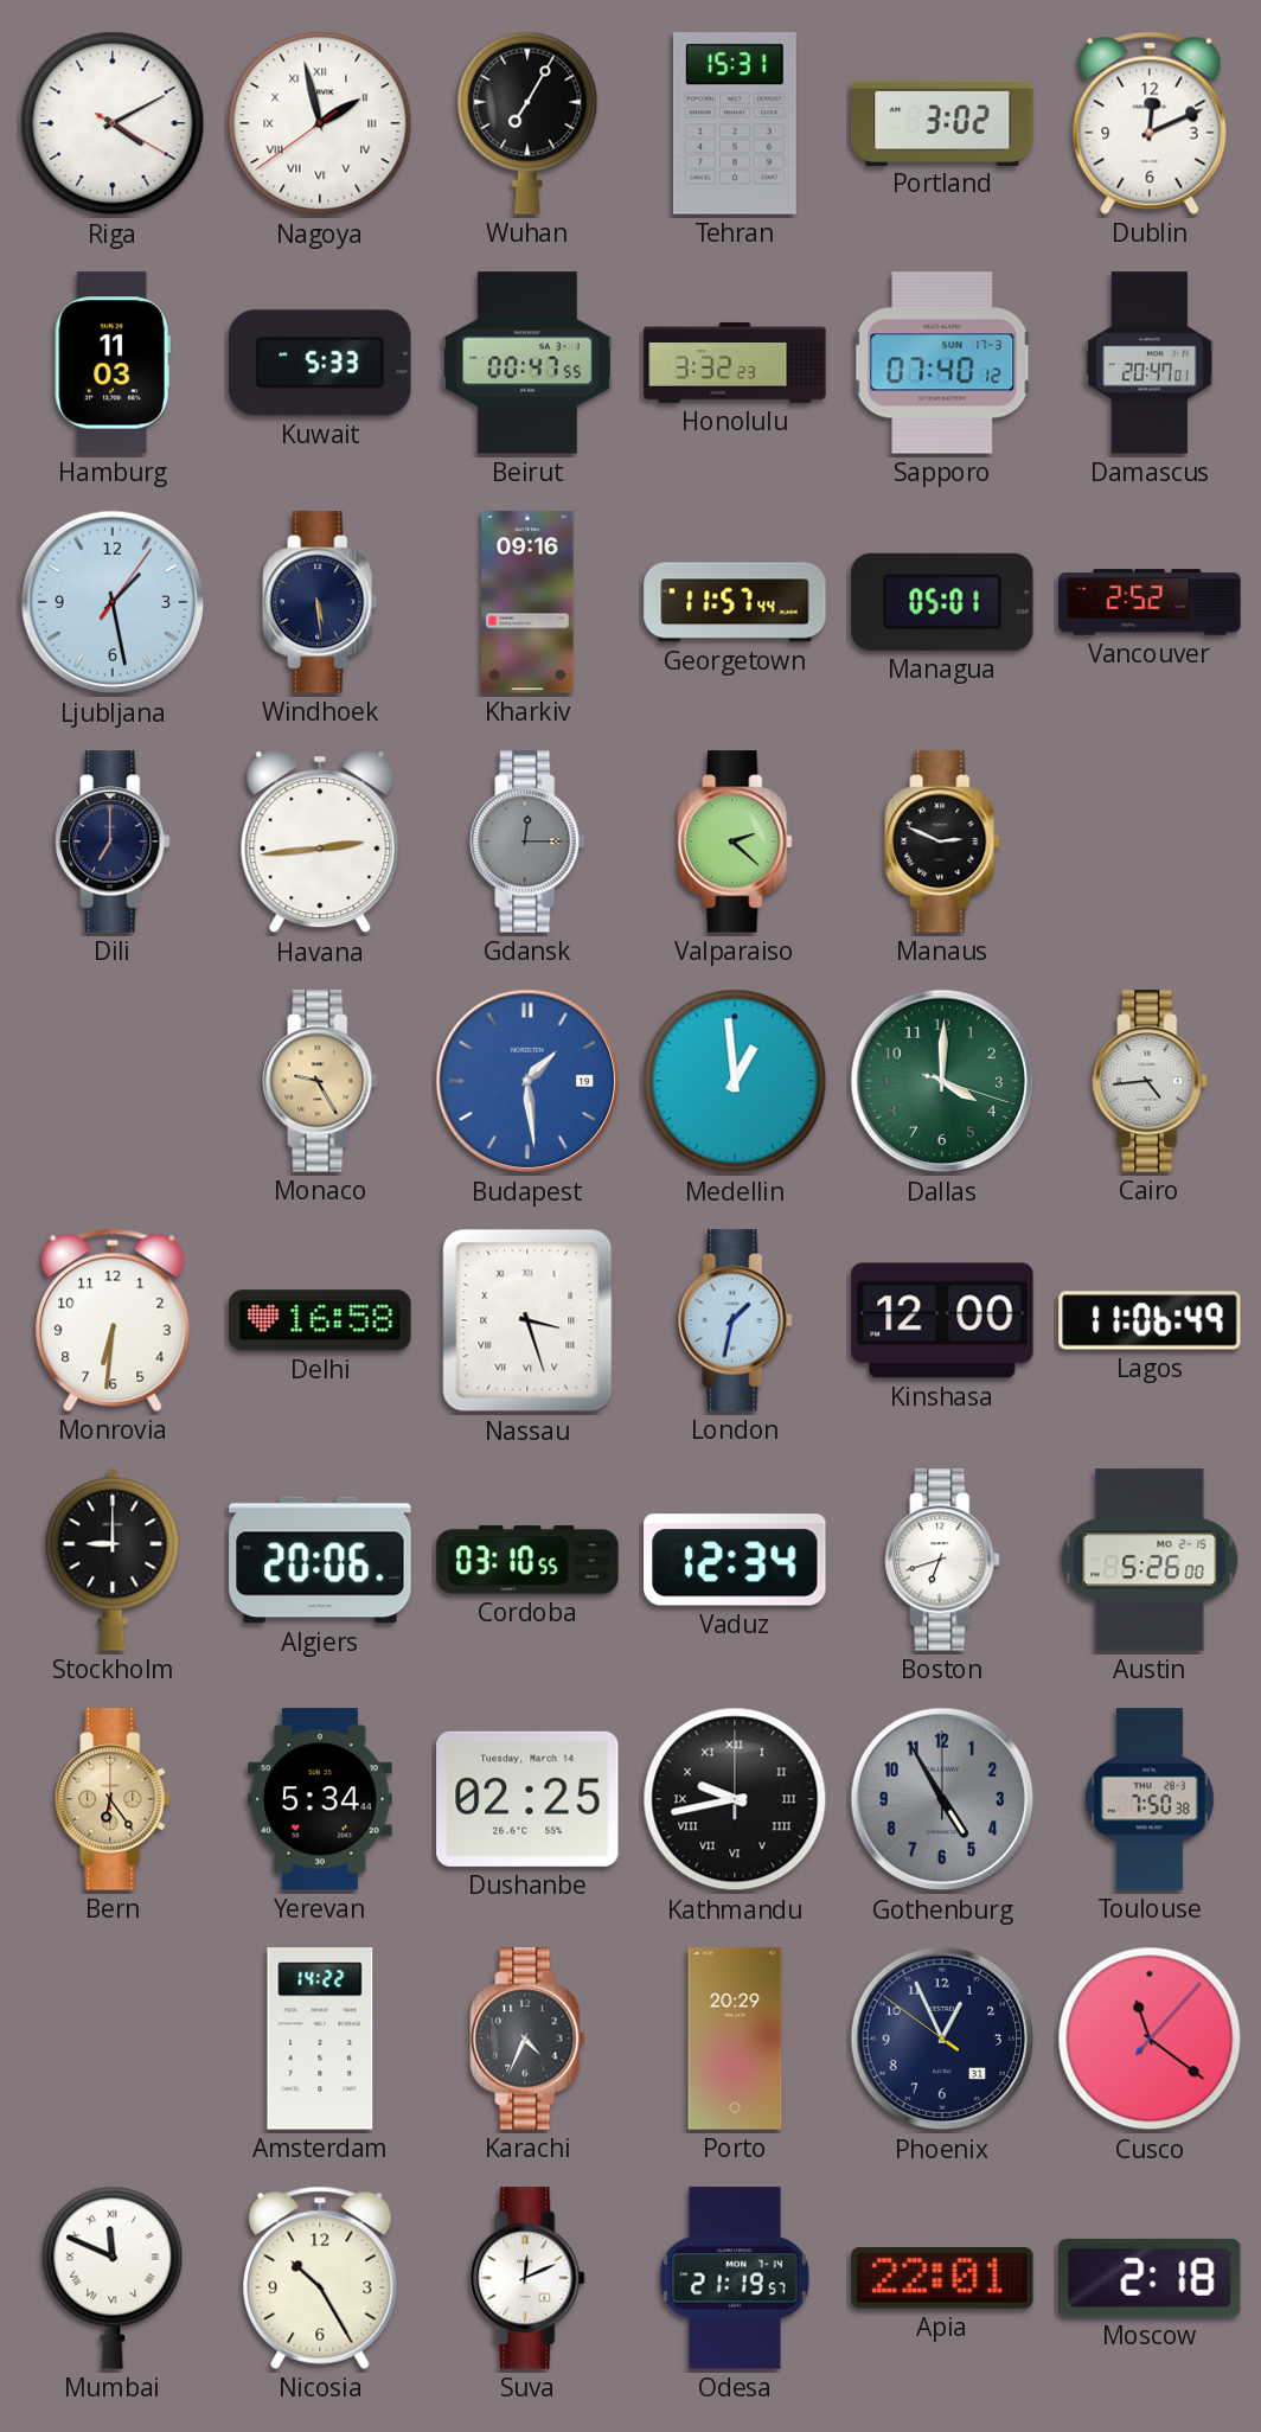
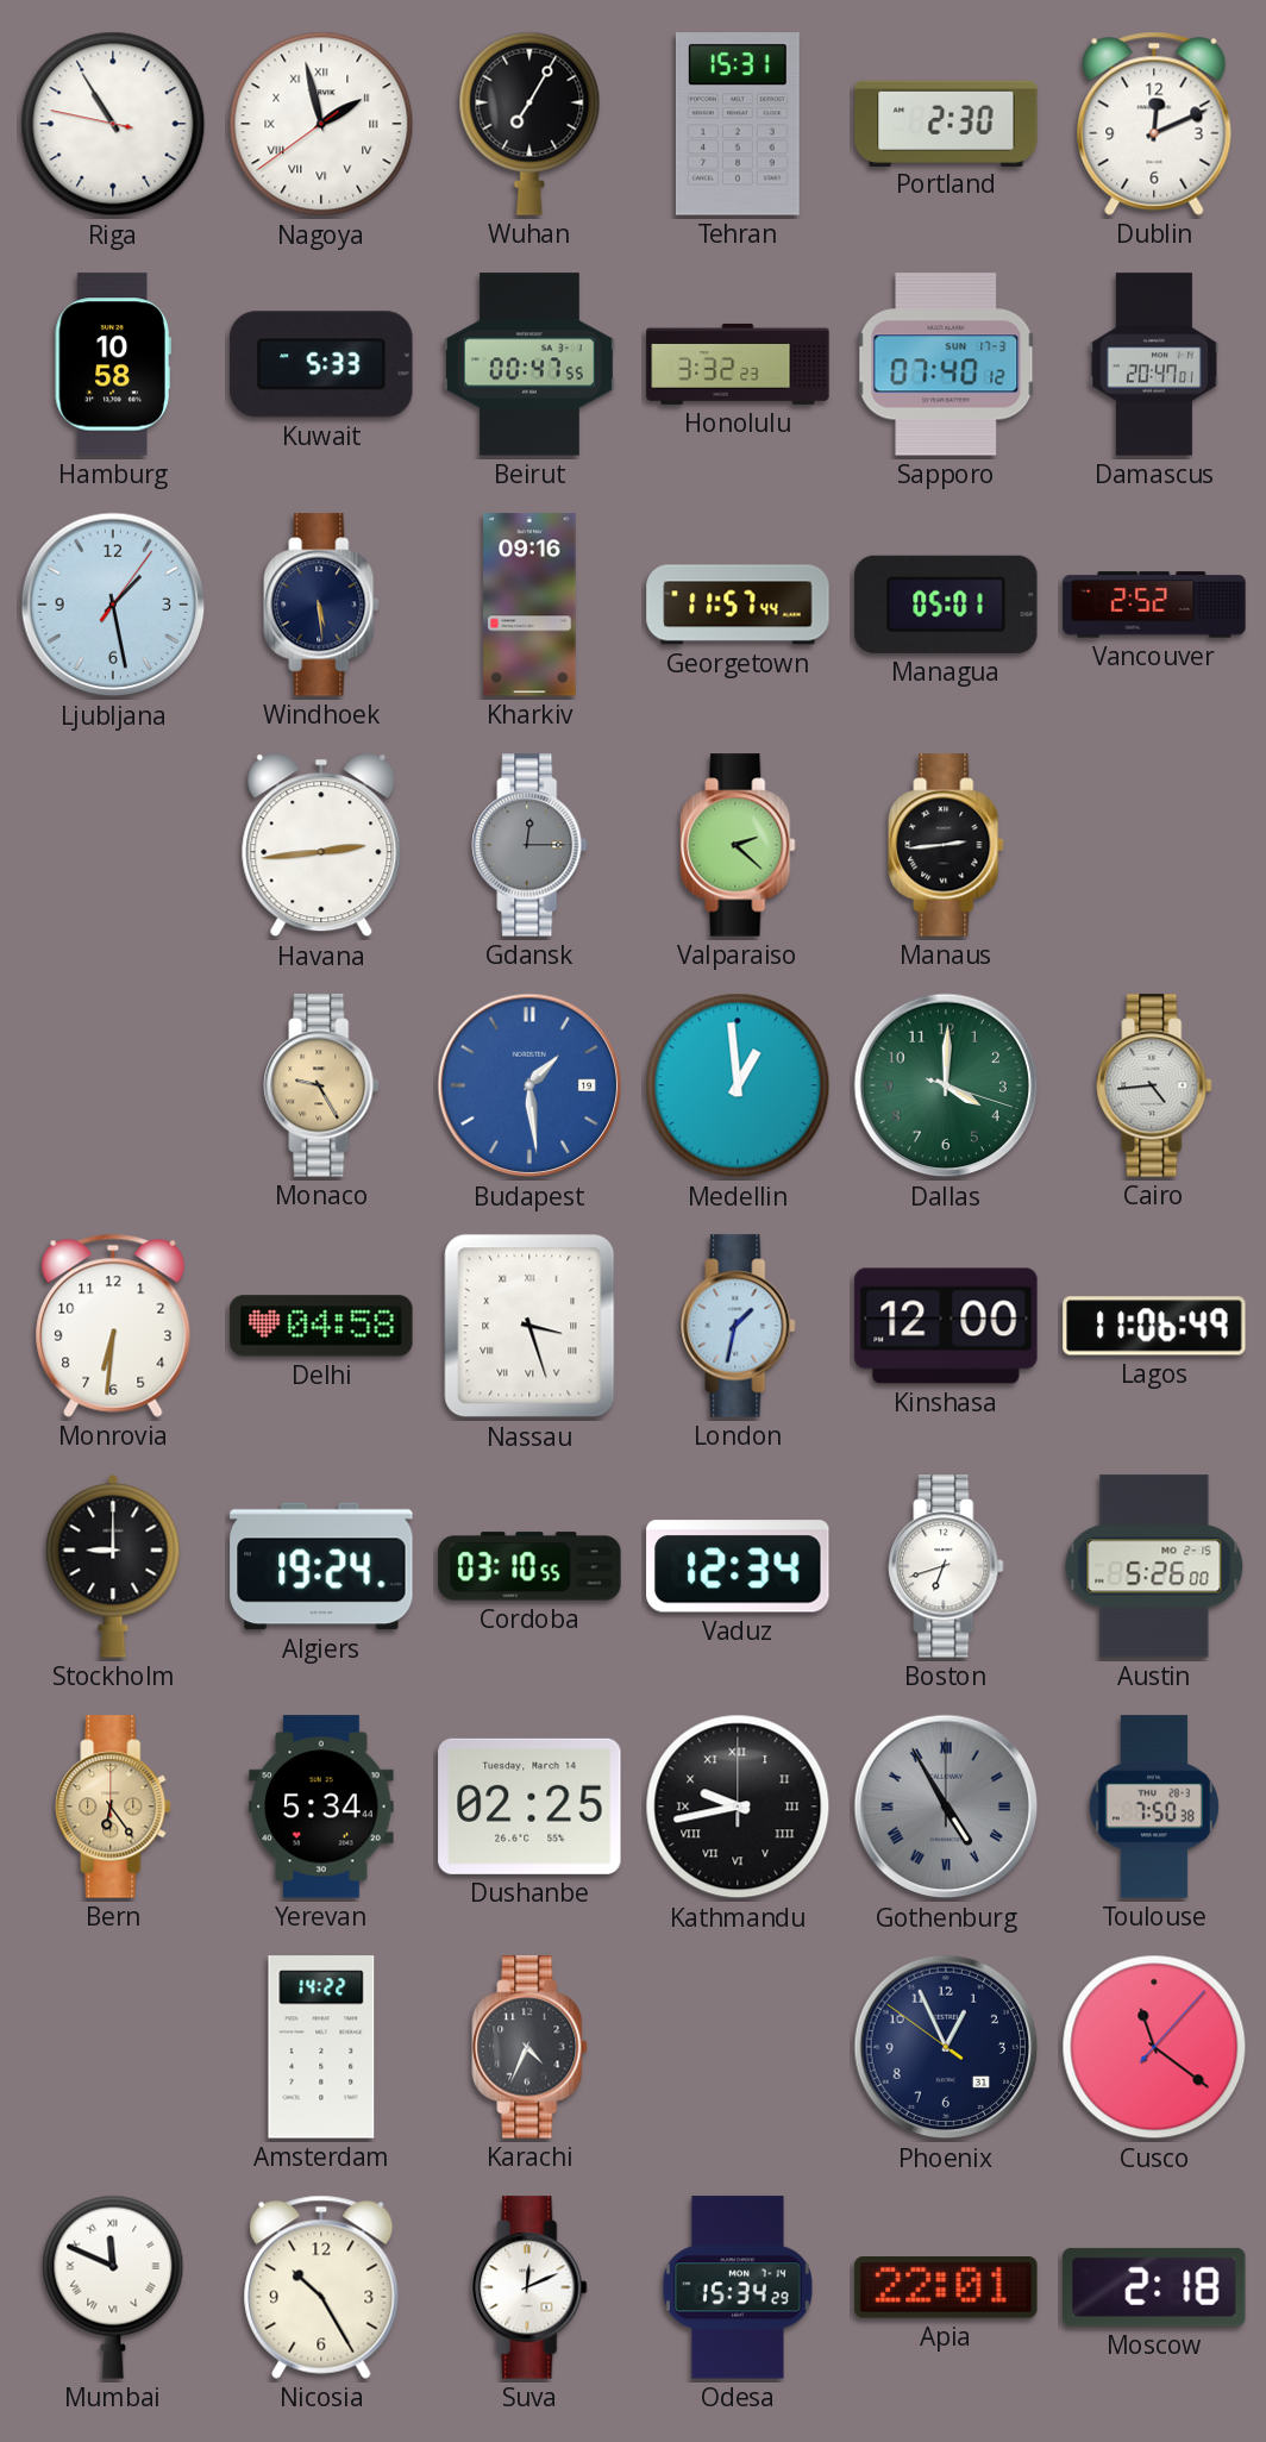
Riga: 4:10 -> 10:54
Portland: 3:02 -> 2:30
Hamburg: 11:03 -> 10:58
Dili: 7:00 -> none
Manaus: 2:49 -> 2:44
Delhi: 16:58 -> 04:58
Algiers: 20:06 -> 19:24
Gothenburg numerals: Arabic -> Roman
Porto: 20:29 -> none
Odesa: 21:19 -> 15:34
